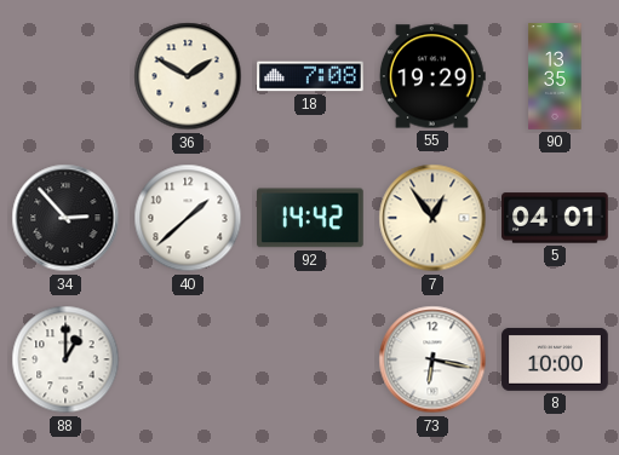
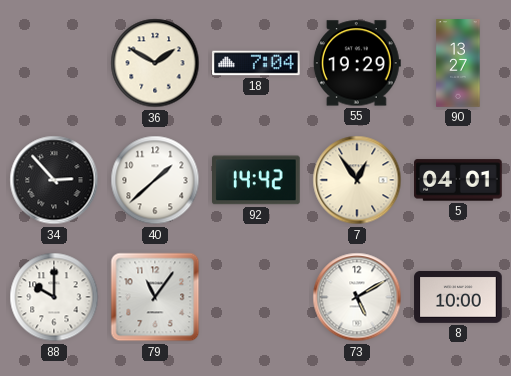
18: 7:08 -> 7:04
90: 13:35 -> 13:27
88: 1:00 -> 10:00
79: none -> 11:06
73: 6:17 -> 5:10
